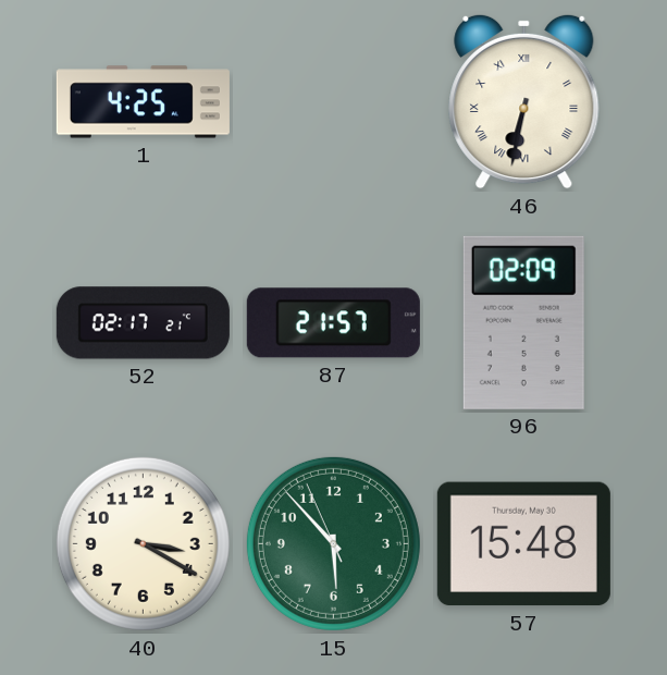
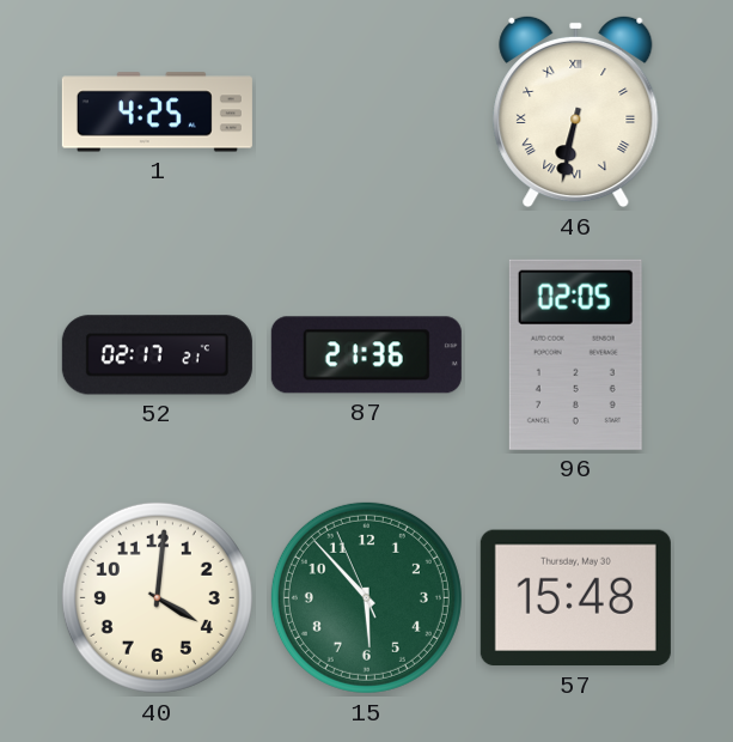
87: 21:57 -> 21:36
96: 02:09 -> 02:05
40: 3:20 -> 4:01
